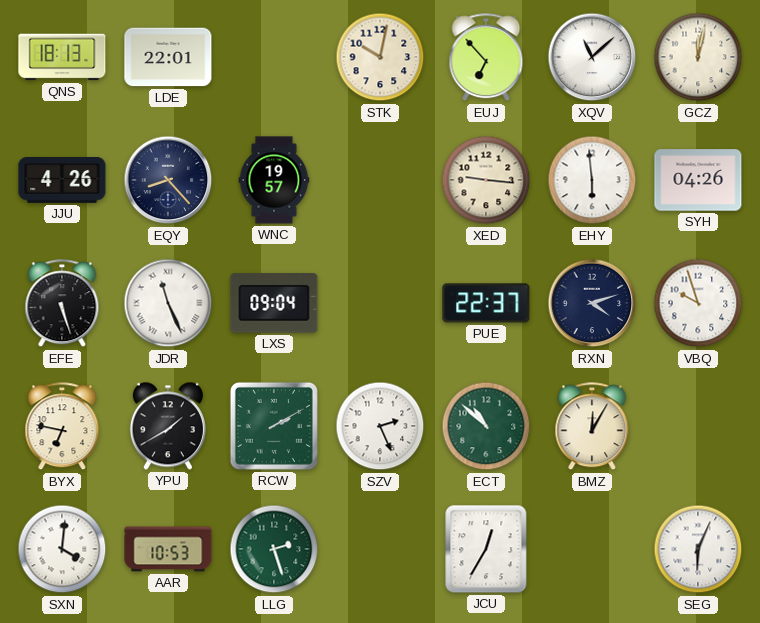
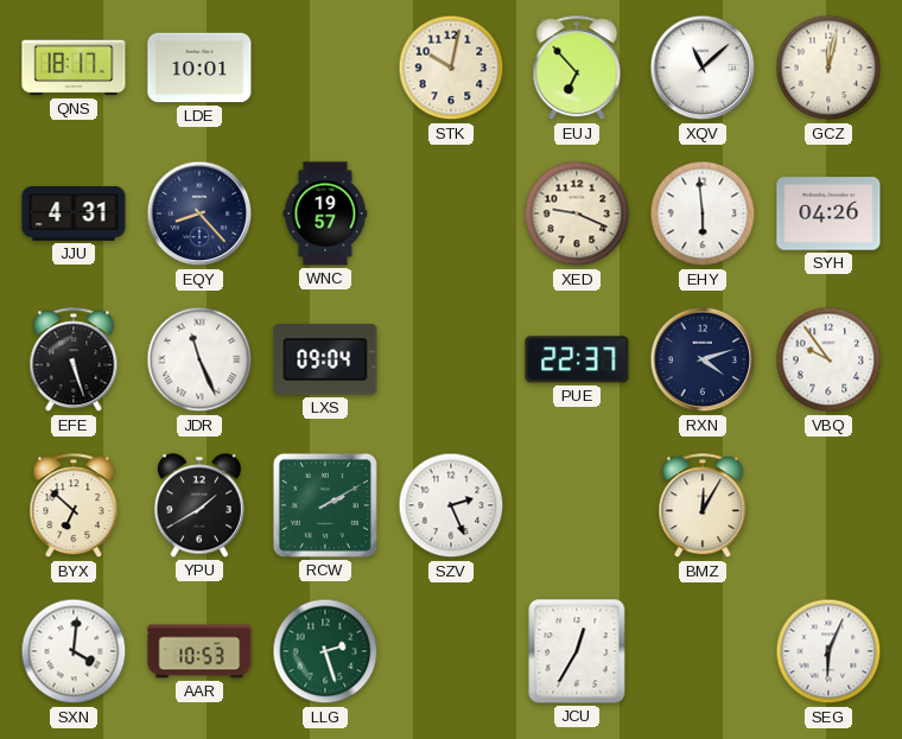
QNS: 18:13 -> 18:17
LDE: 22:01 -> 10:01
JJU: 4:26 -> 4:31
XED: 9:16 -> 9:19
VBQ: 9:57 -> 9:54
BYX: 6:47 -> 6:52
ECT: 10:52 -> none
